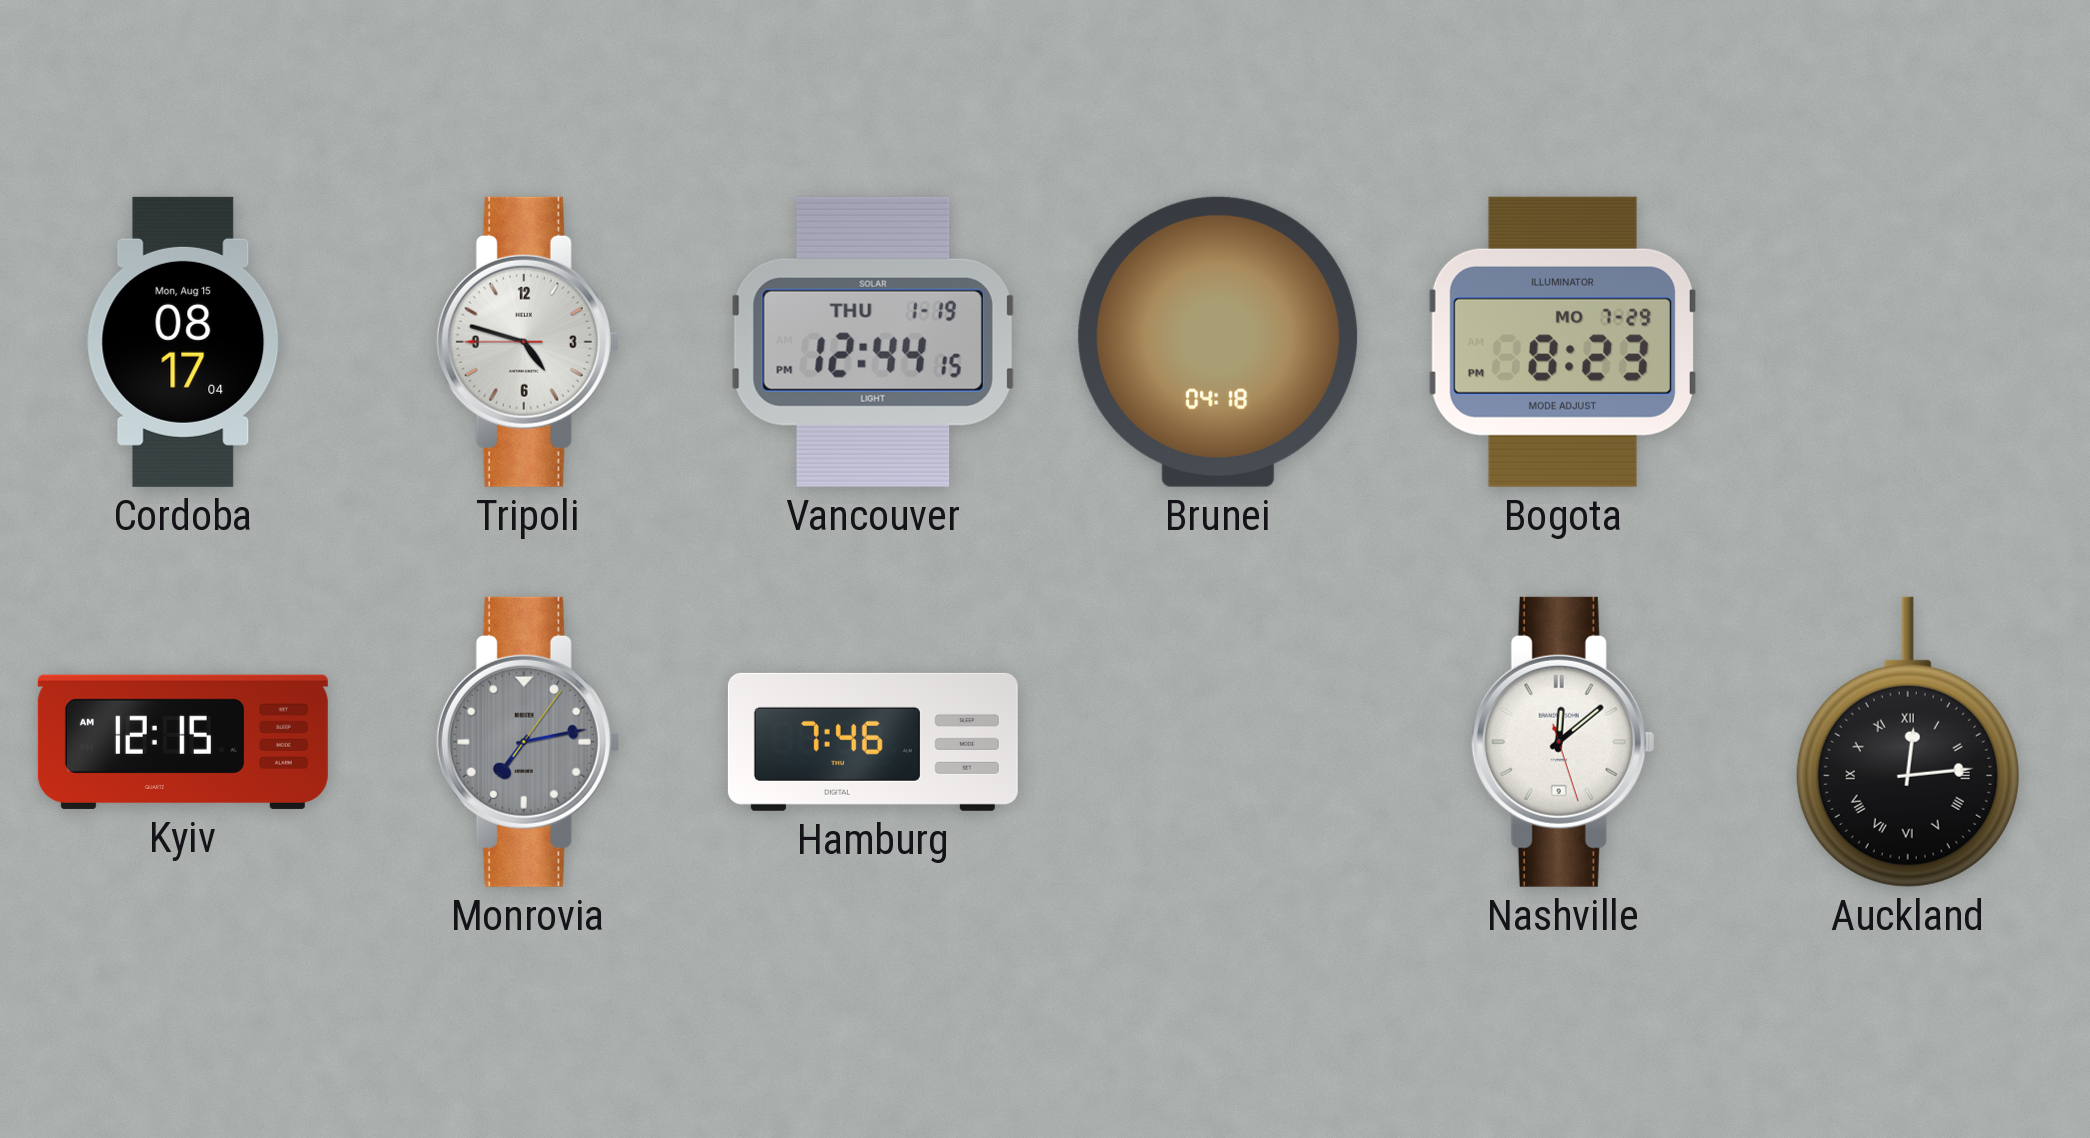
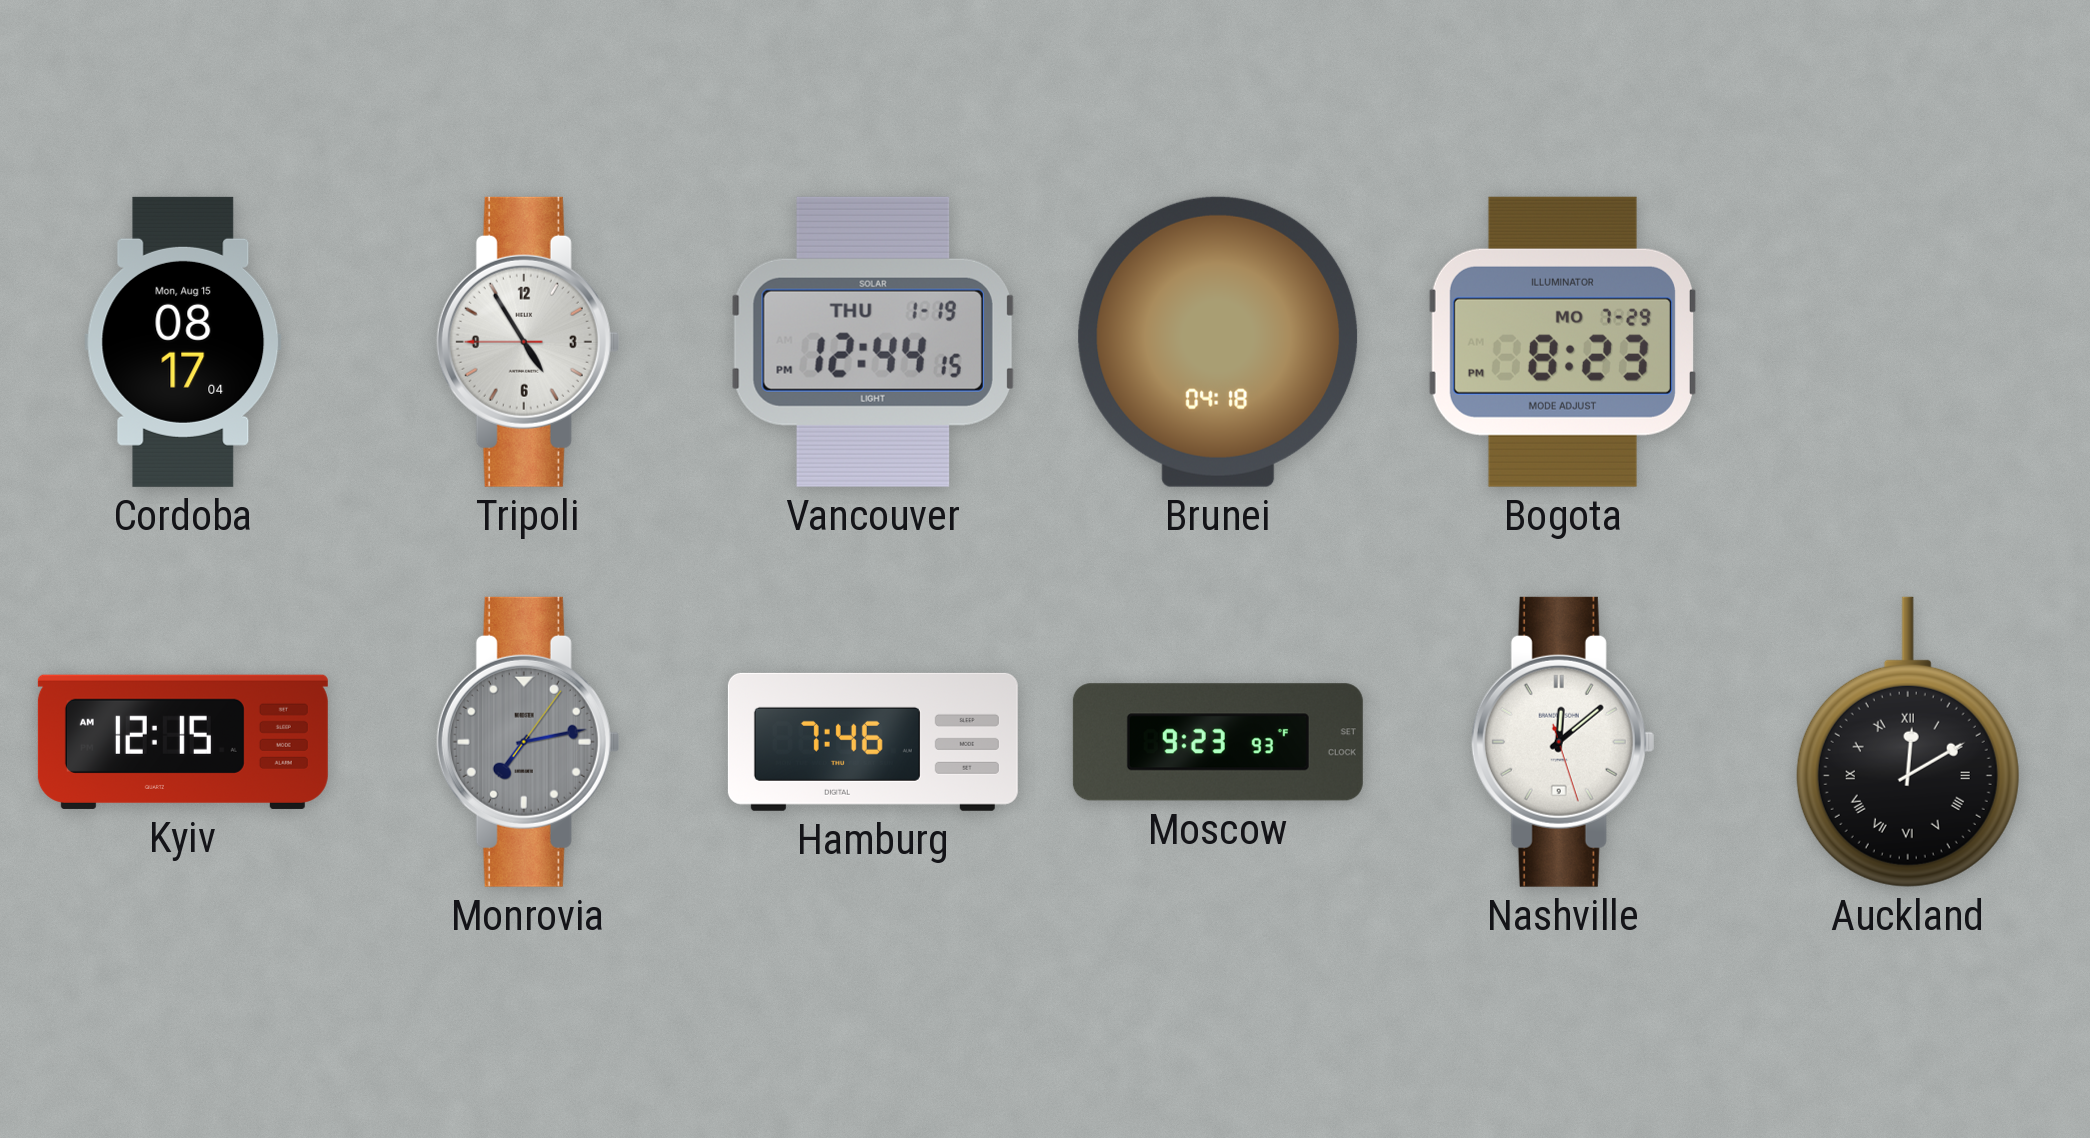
Tripoli: 4:47 -> 4:54
Moscow: none -> 9:23
Auckland: 12:14 -> 12:10
